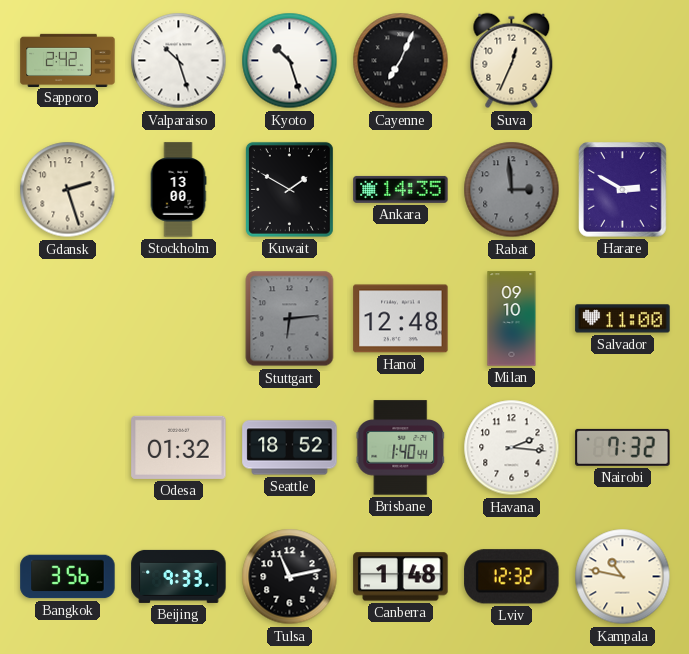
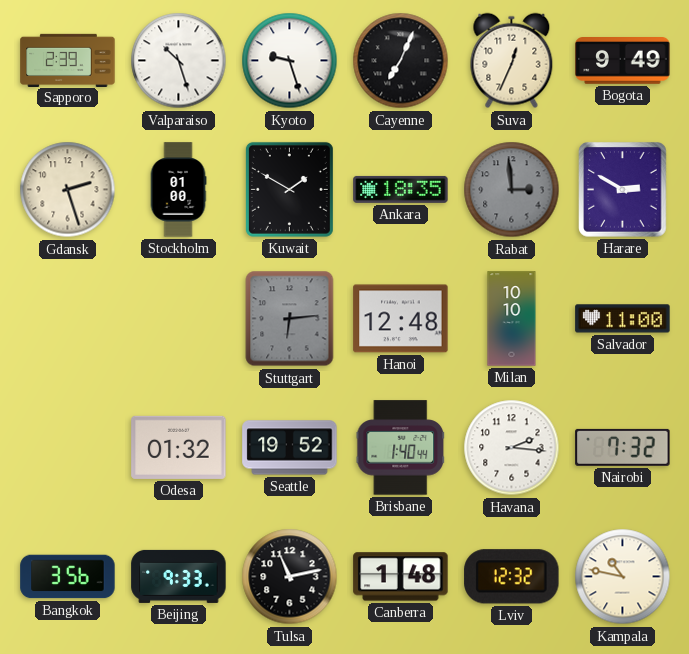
Sapporo: 2:42 -> 2:39
Kyoto: 10:27 -> 9:27
Bogota: none -> 9:49
Stockholm: 13:00 -> 01:00
Ankara: 14:35 -> 18:35
Milan: 09:10 -> 10:10
Seattle: 18:52 -> 19:52
